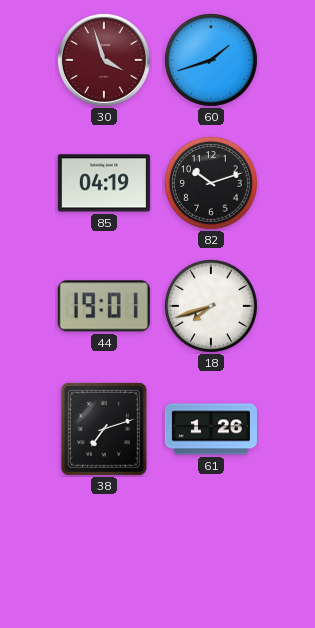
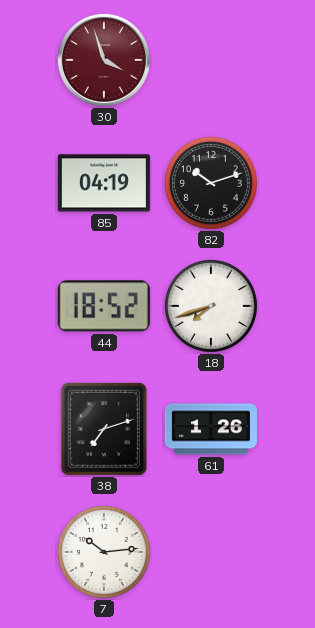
60: 1:42 -> none
44: 19:01 -> 18:52
7: none -> 10:14
